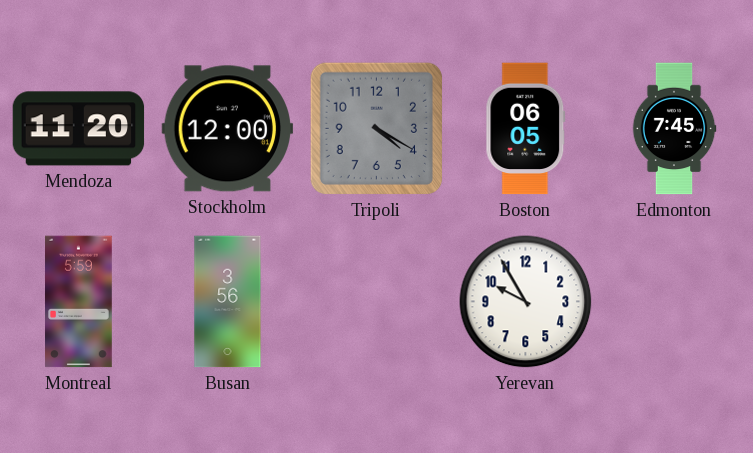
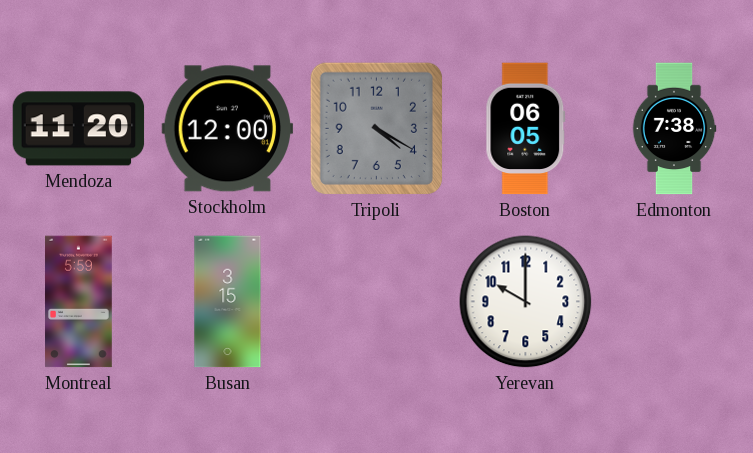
Edmonton: 7:45 -> 7:38
Busan: 3:56 -> 3:15
Yerevan: 9:55 -> 10:00
